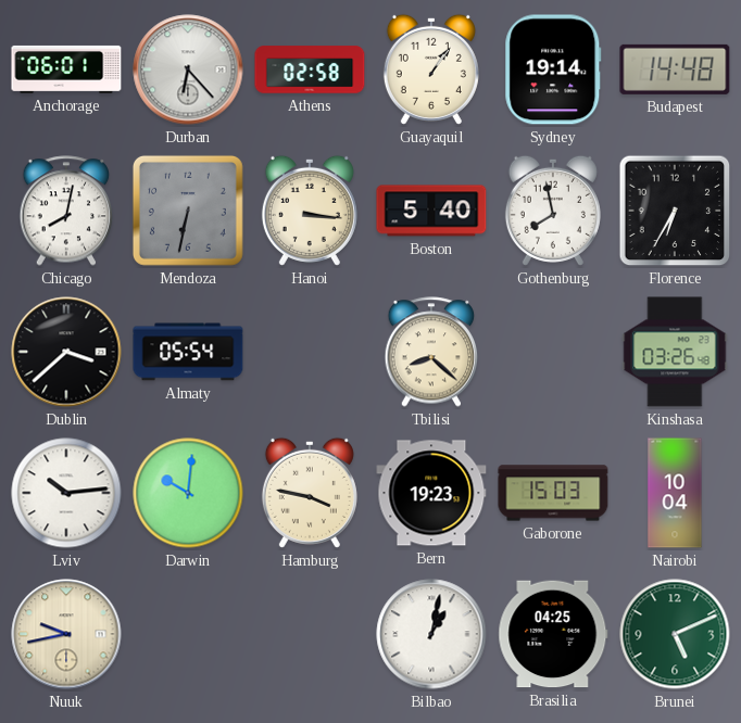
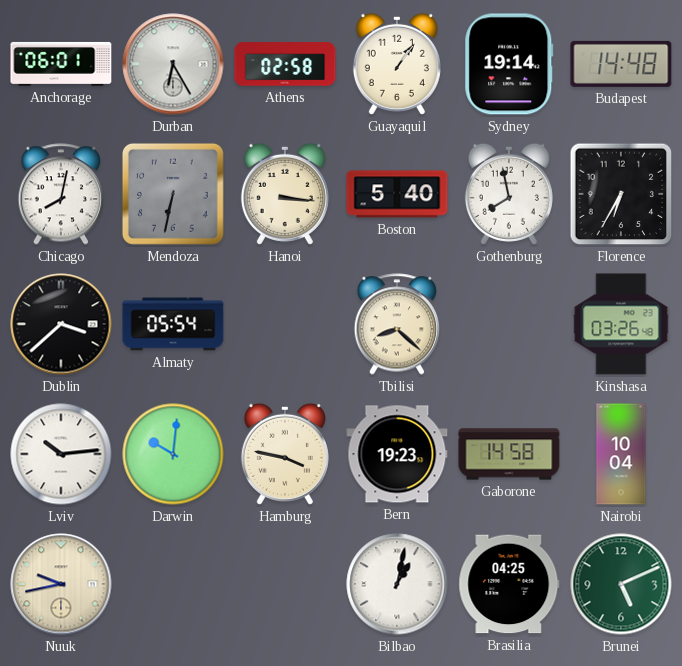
Durban: 6:23 -> 6:25
Gaborone: 15:03 -> 14:58
